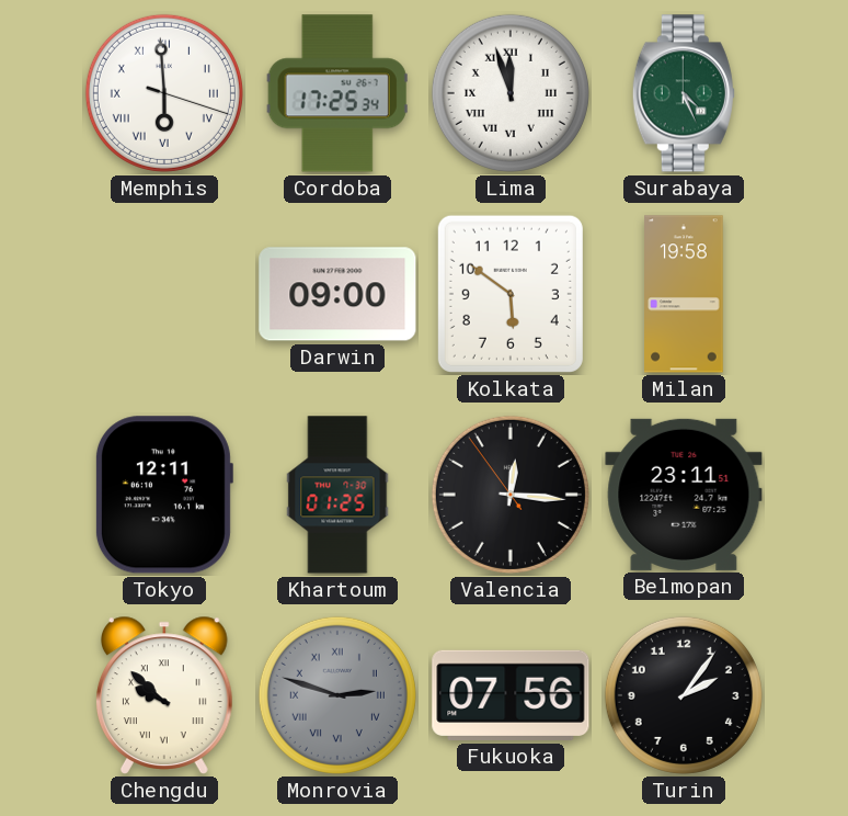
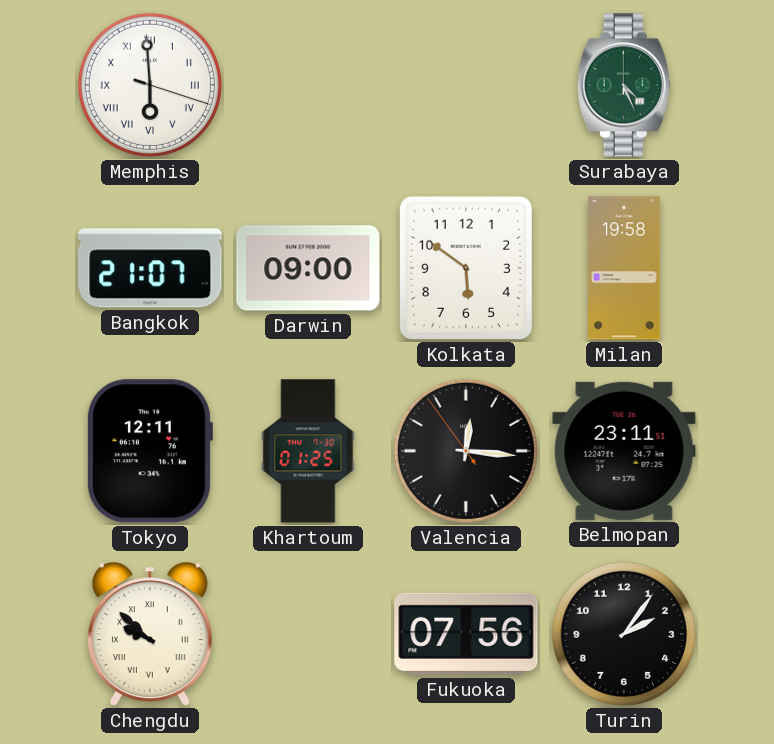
Cordoba: 17:25 -> none
Lima: 11:57 -> none
Bangkok: none -> 21:07
Monrovia: 2:48 -> none
